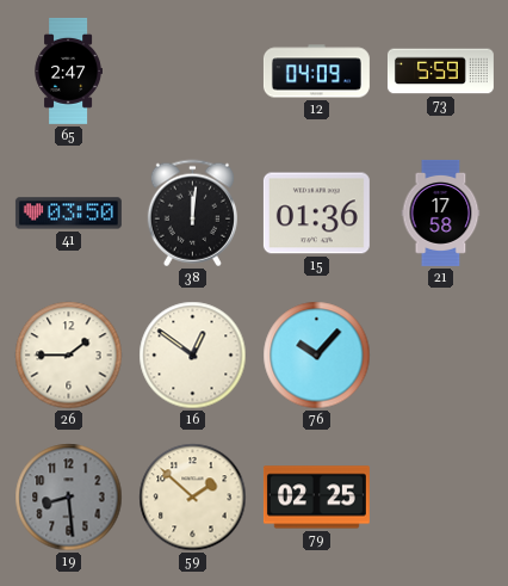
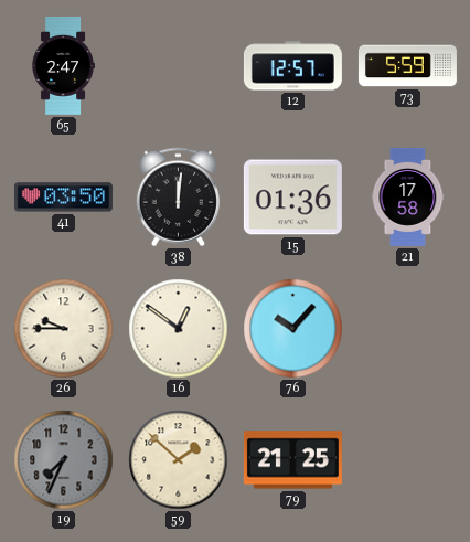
12: 04:09 -> 12:57
26: 1:45 -> 9:45
19: 8:29 -> 7:34
79: 02:25 -> 21:25
